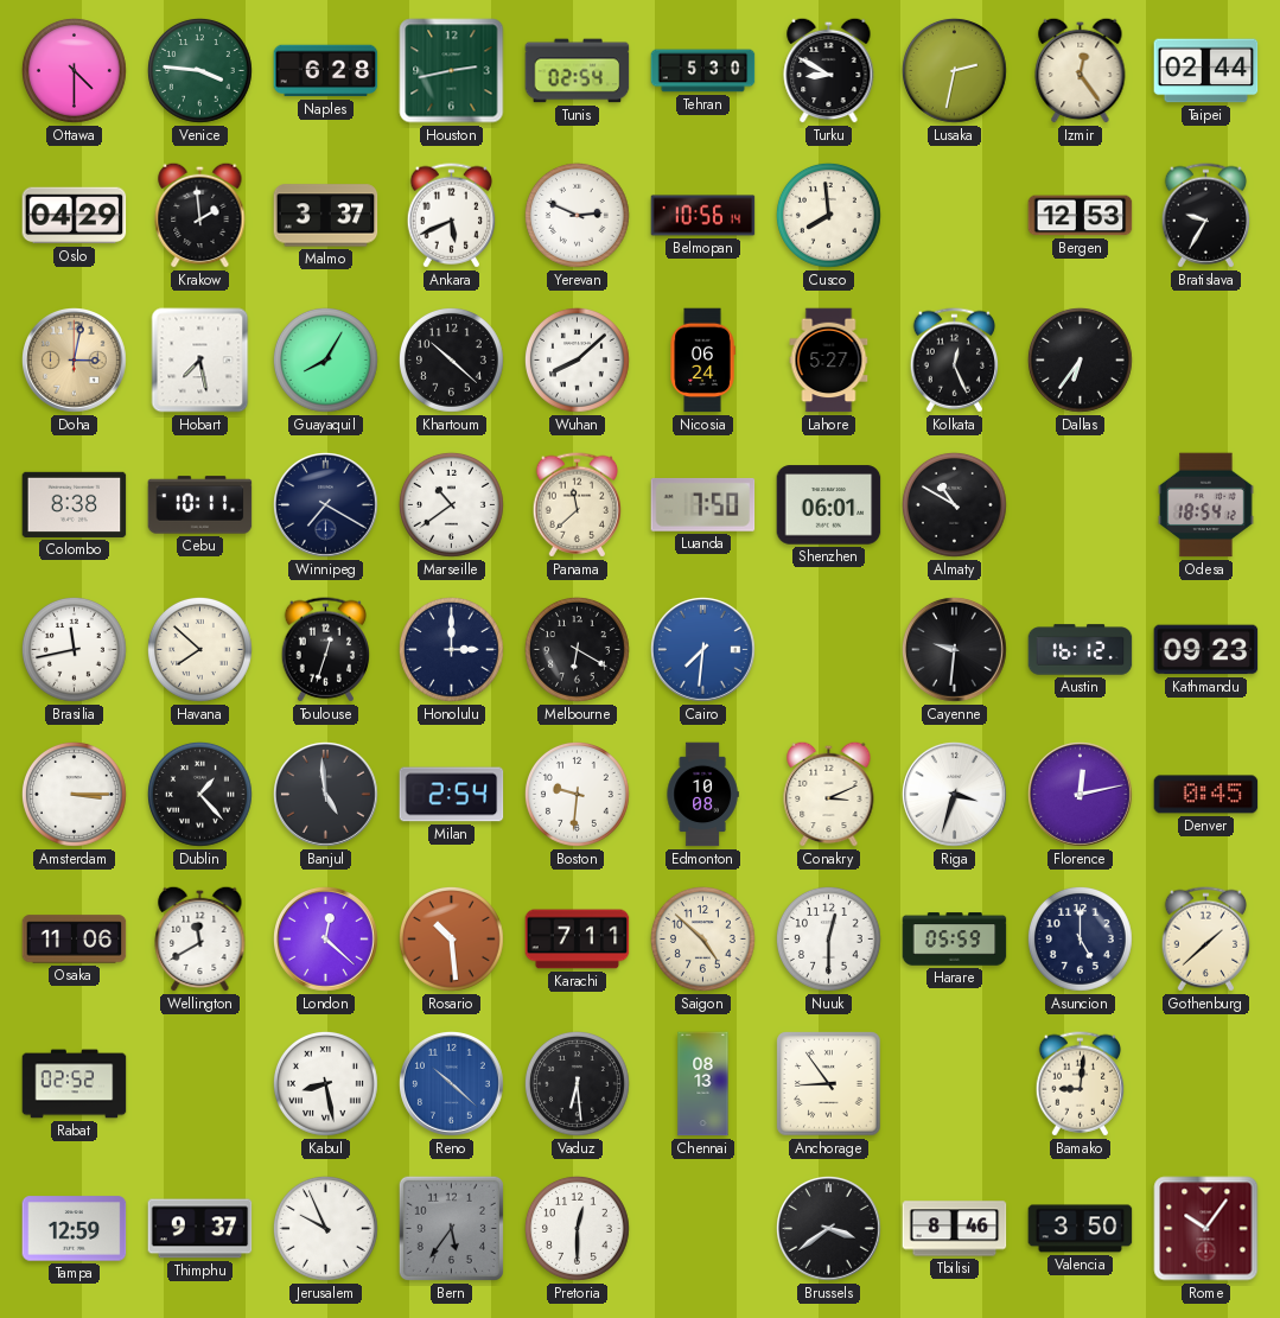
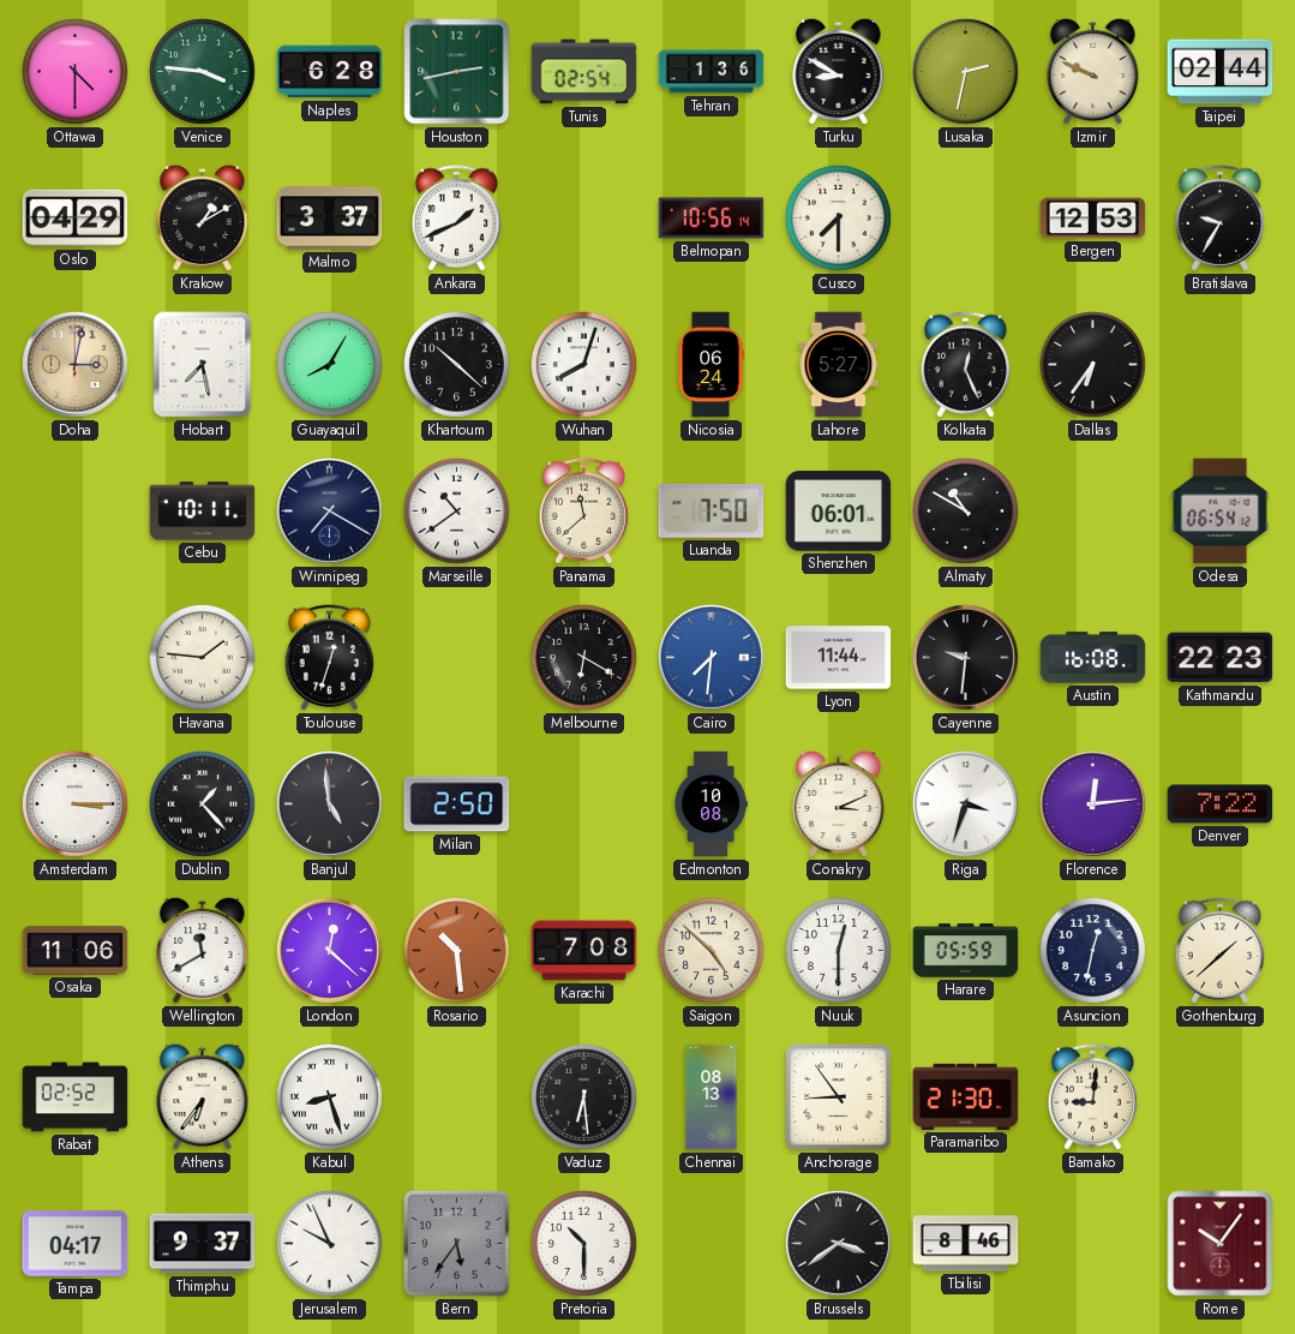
Tehran: 5:30 -> 1:36
Izmir: 12:24 -> 9:49
Krakow: 1:59 -> 1:10
Ankara: 5:41 -> 1:41
Yerevan: 2:49 -> none
Cusco: 7:59 -> 7:30
Wuhan: 8:08 -> 8:03
Colombo: 8:38 -> none
Odesa: 18:54 -> 06:54
Brasilia: 11:43 -> none
Havana: 7:52 -> 1:46
Honolulu: 3:00 -> none
Lyon: none -> 11:44
Austin: 16:12 -> 16:08
Kathmandu: 09:23 -> 22:23
Milan: 2:54 -> 2:50
Boston: 9:31 -> none
Florence: 12:13 -> 12:14
Denver: 0:45 -> 7:22
Karachi: 7:11 -> 7:08
Asuncion: 5:00 -> 12:32
Athens: none -> 6:36
Kabul: 8:28 -> 8:27
Reno: 10:22 -> none
Paramaribo: none -> 21:30
Tampa: 12:59 -> 04:17
Pretoria: 12:30 -> 10:30
Valencia: 3:50 -> none
